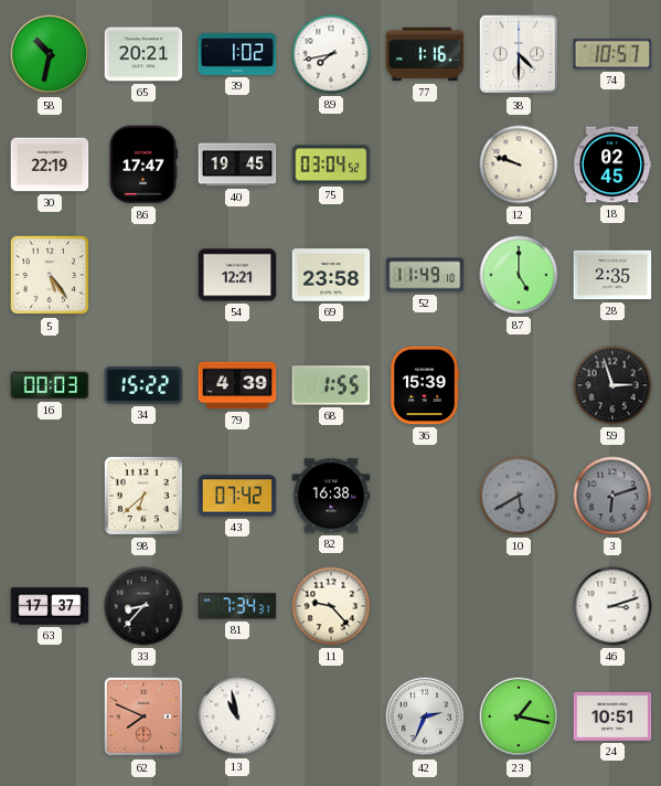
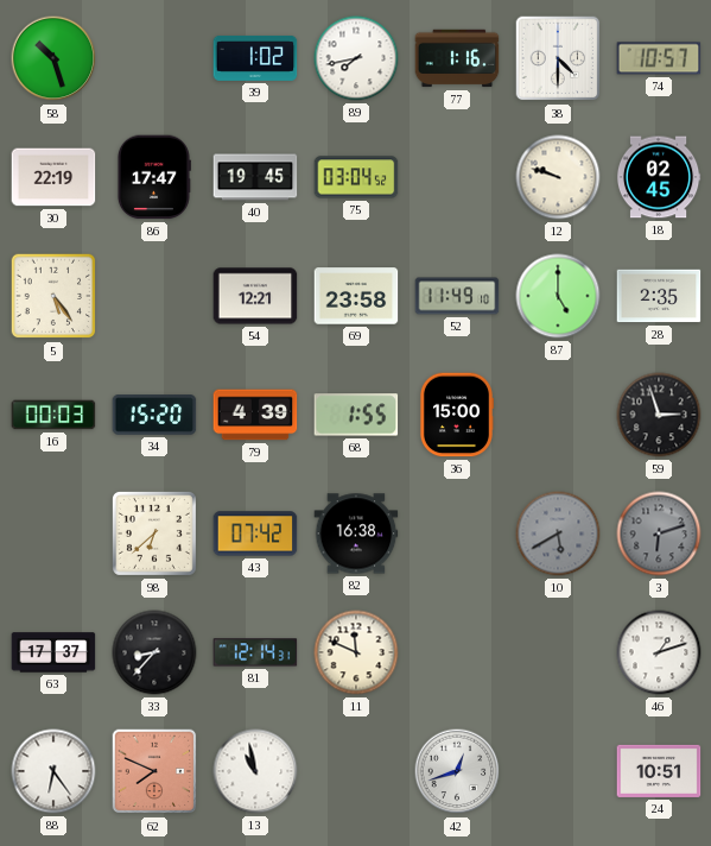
58: 10:32 -> 10:27
65: 20:21 -> none
34: 15:22 -> 15:20
36: 15:39 -> 15:00
81: 7:34 -> 12:14
11: 9:23 -> 11:49
46: 3:12 -> 1:12
88: none -> 6:24
42: 2:34 -> 12:42
23: 1:17 -> none
